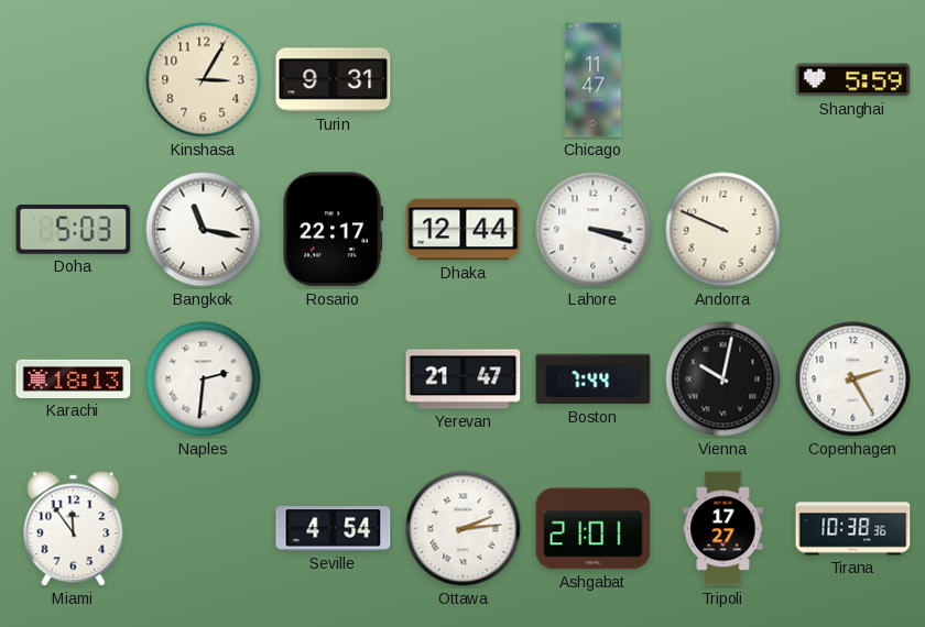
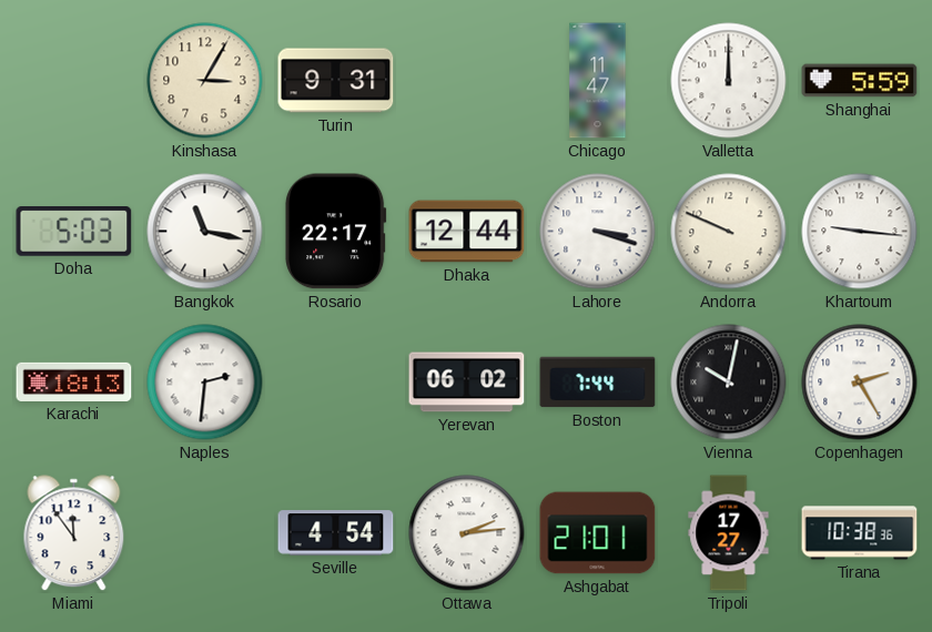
Valletta: none -> 12:00
Khartoum: none -> 9:16
Yerevan: 21:47 -> 06:02
